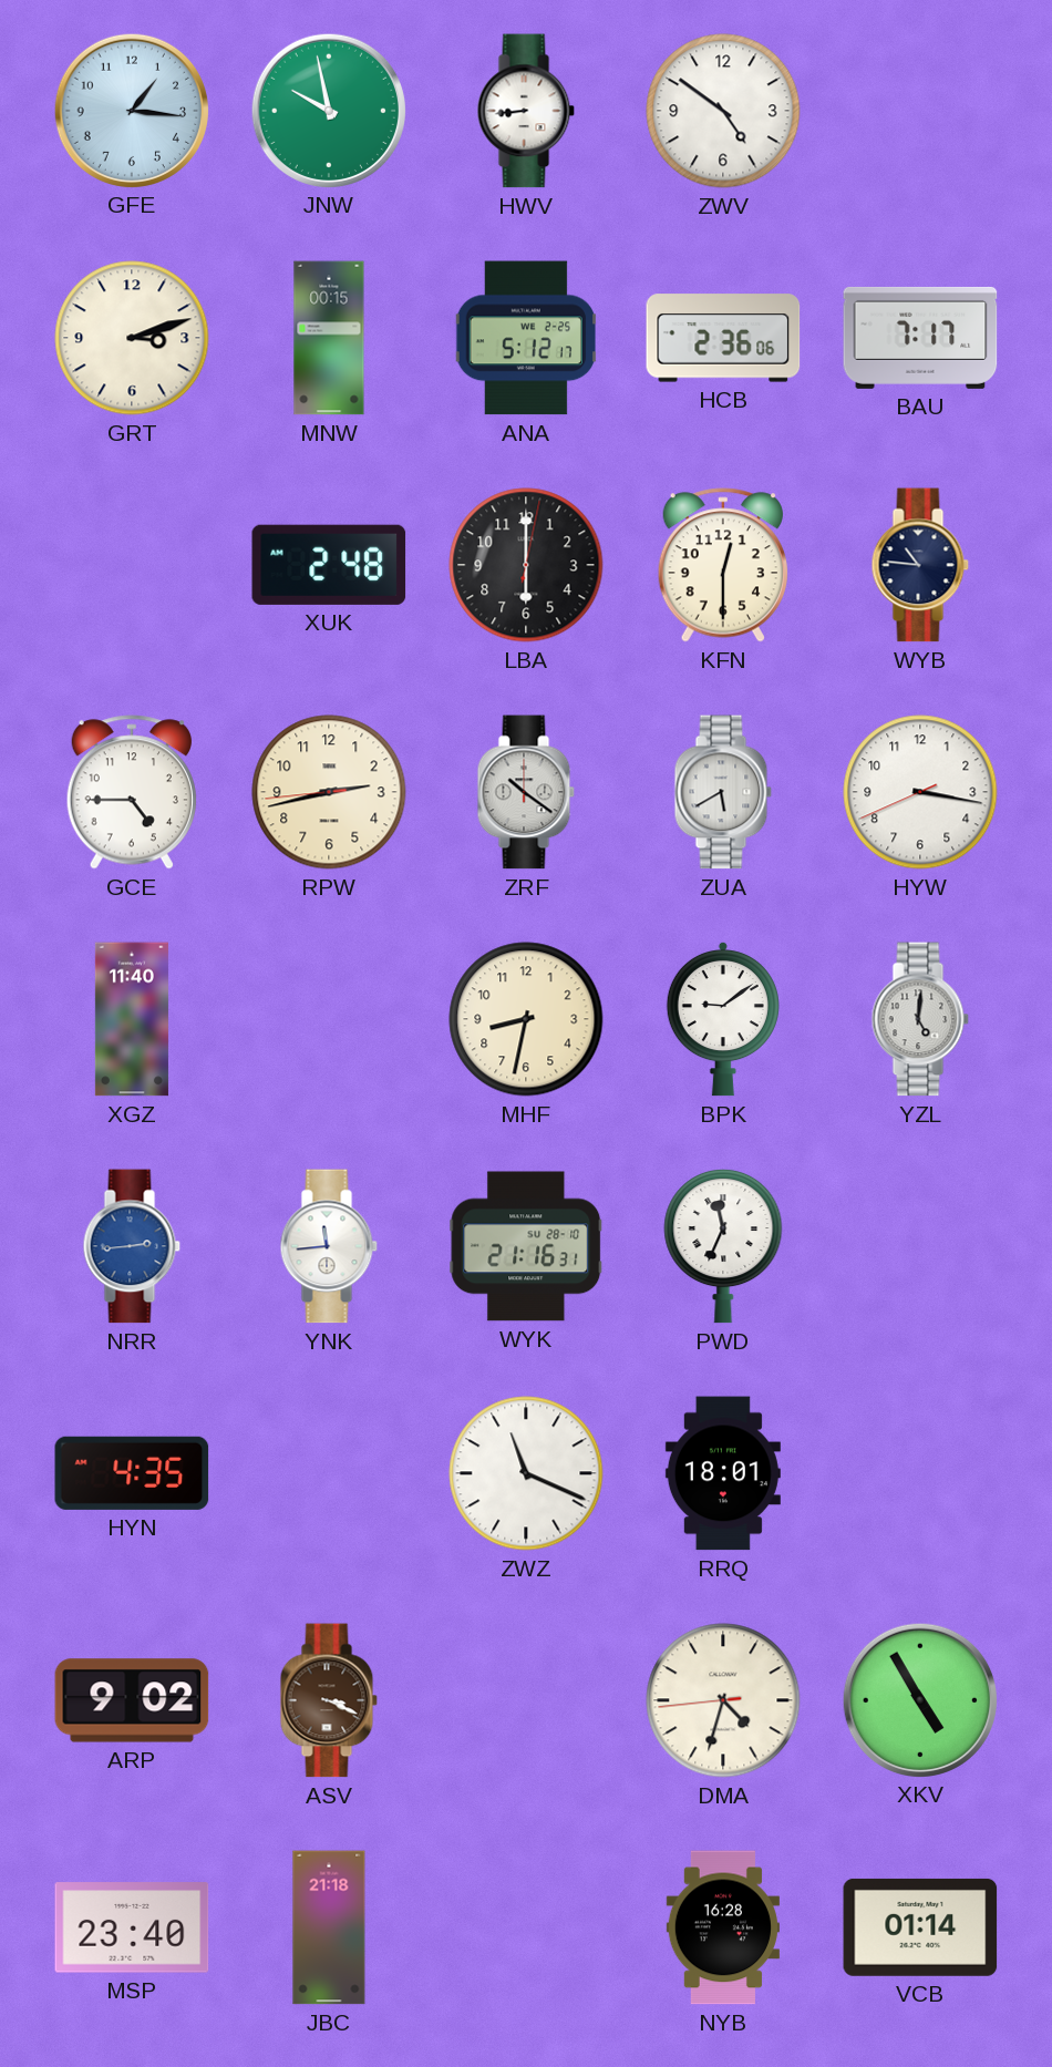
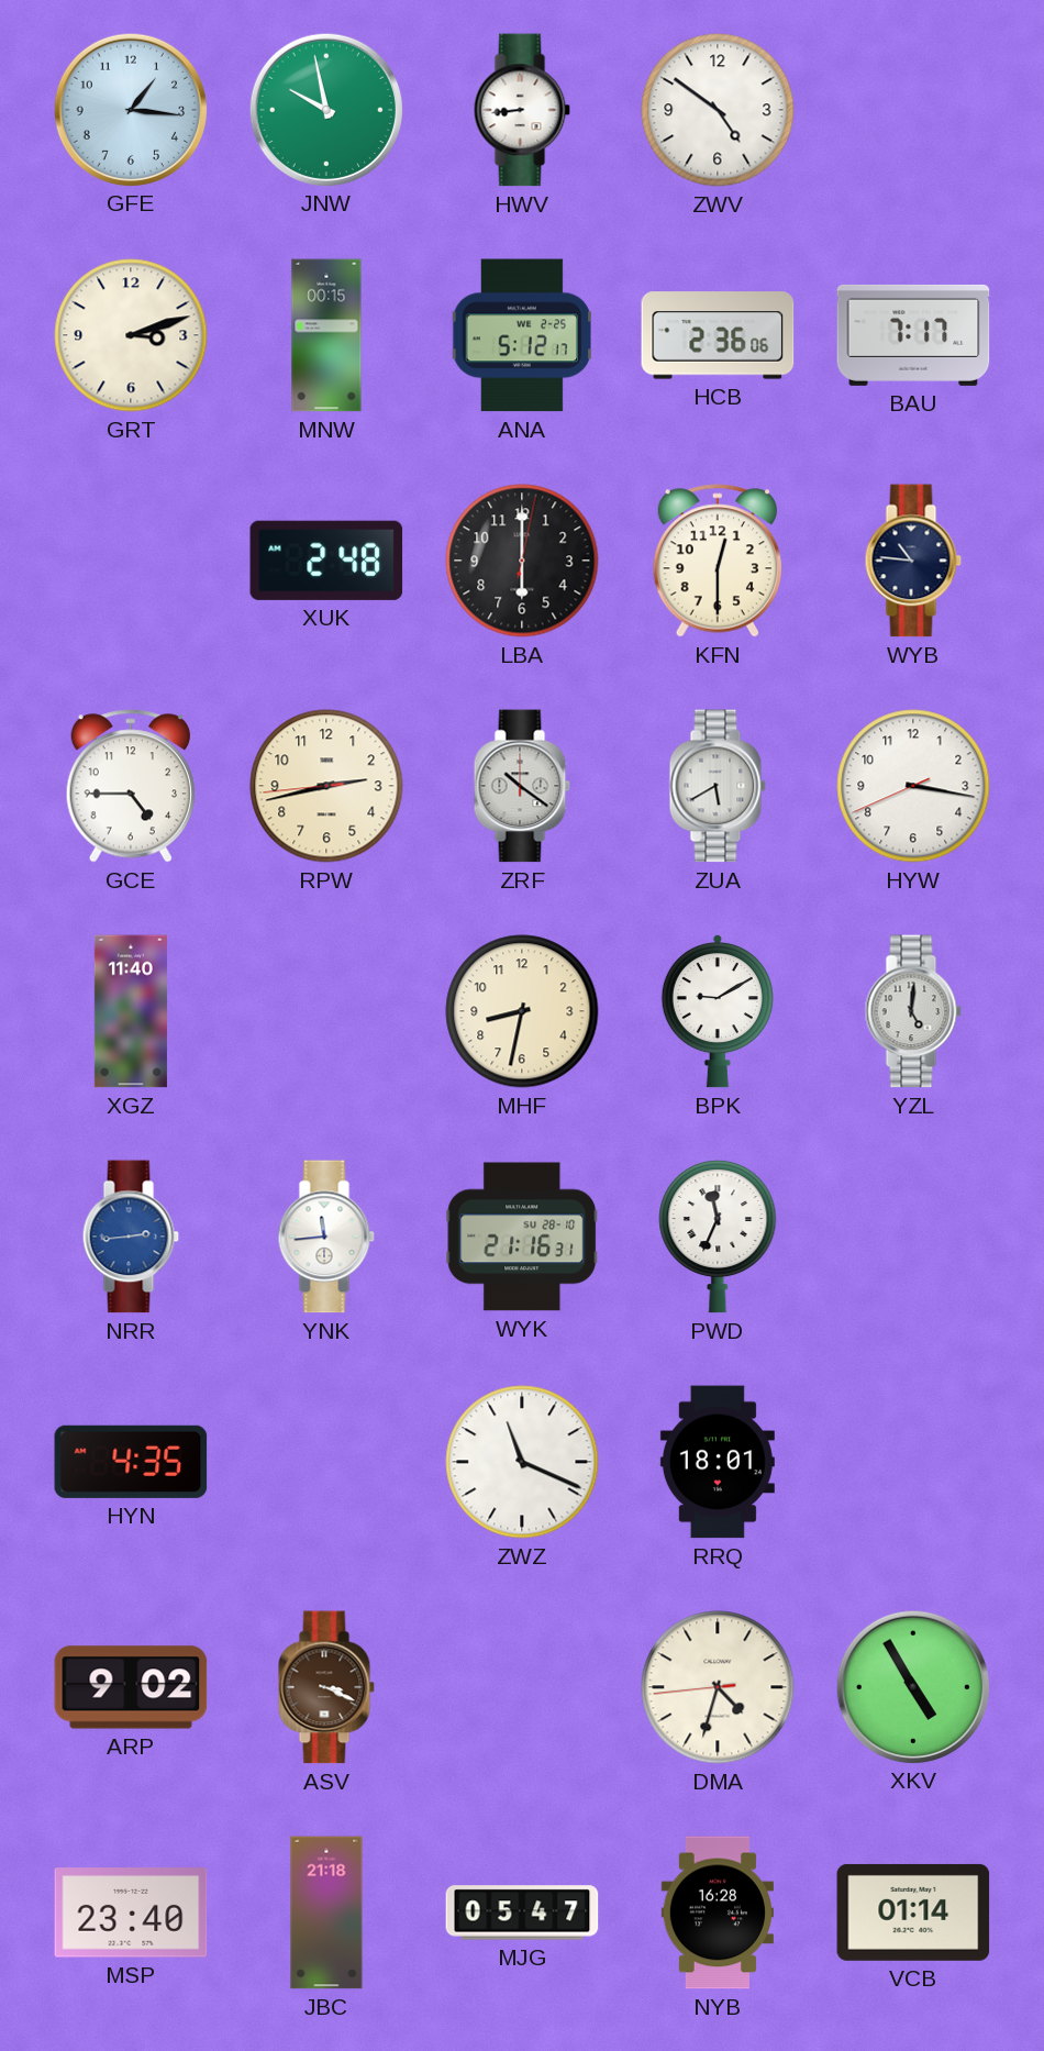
BPK: 9:09 -> 9:10
MJG: none -> 05:47
